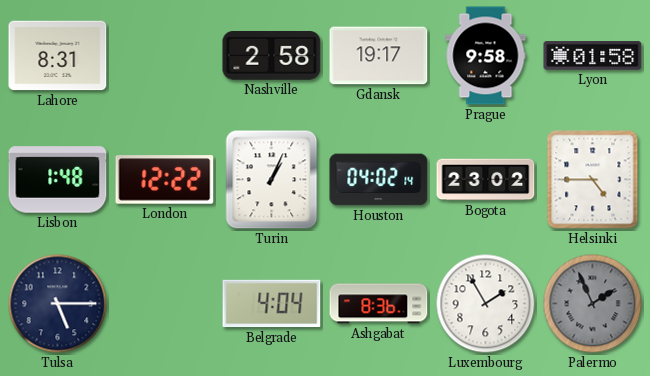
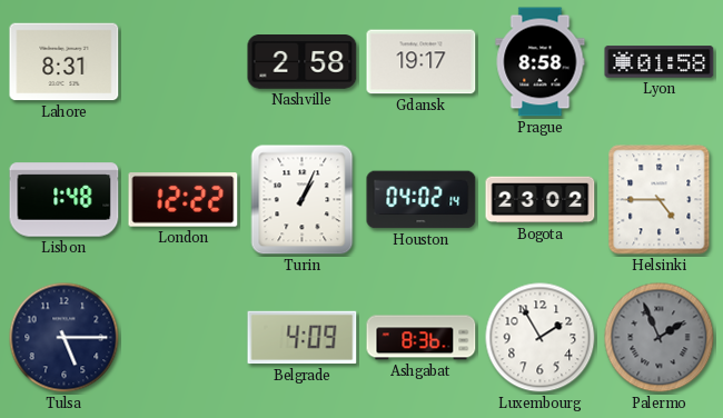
Prague: 9:58 -> 8:58
Belgrade: 4:04 -> 4:09
